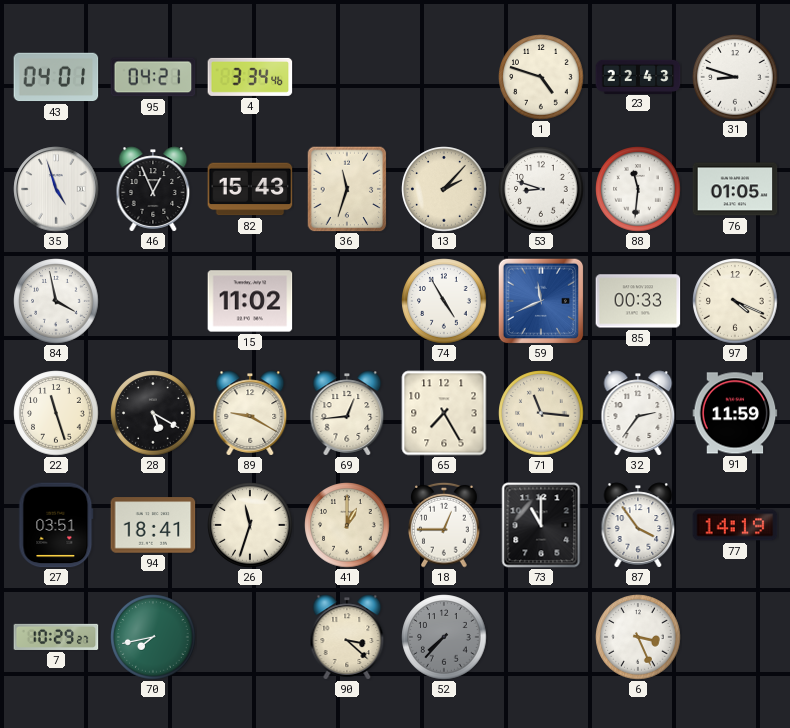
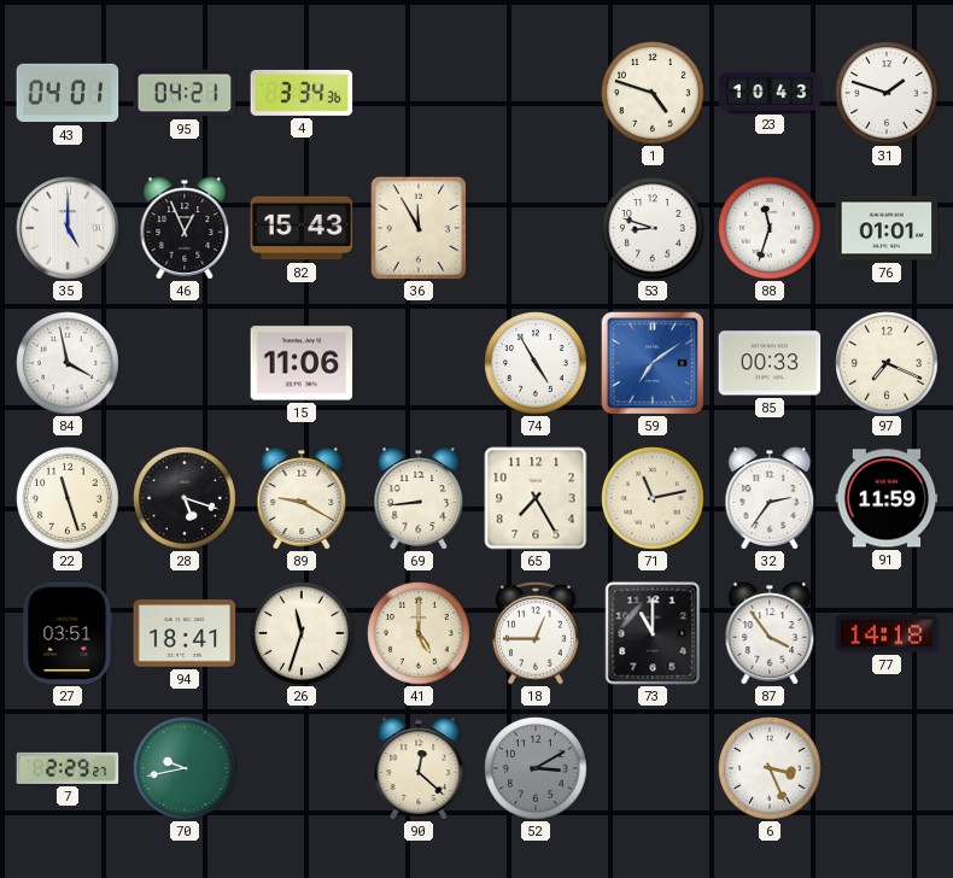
4: 3:34:46 -> 3:34:36
23: 22:43 -> 10:43
31: 8:48 -> 1:48
35: 4:57 -> 5:00
36: 11:33 -> 11:55
13: 2:07 -> none
88: 11:31 -> 11:33
76: 01:05 -> 01:01
15: 11:02 -> 11:06
59: 11:41 -> 7:09
97: 4:19 -> 7:19
28: 5:20 -> 5:18
69: 12:44 -> 8:44
71: 11:16 -> 11:13
41: 1:00 -> 5:00
77: 14:19 -> 14:18
7: 10:29 -> 2:29
70: 7:43 -> 9:43
90: 3:22 -> 12:22
52: 7:37 -> 3:10
